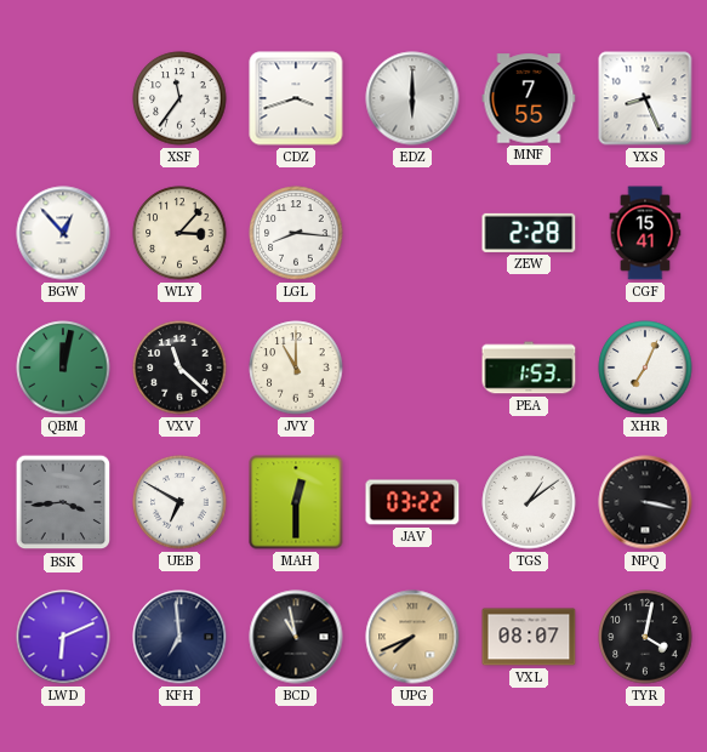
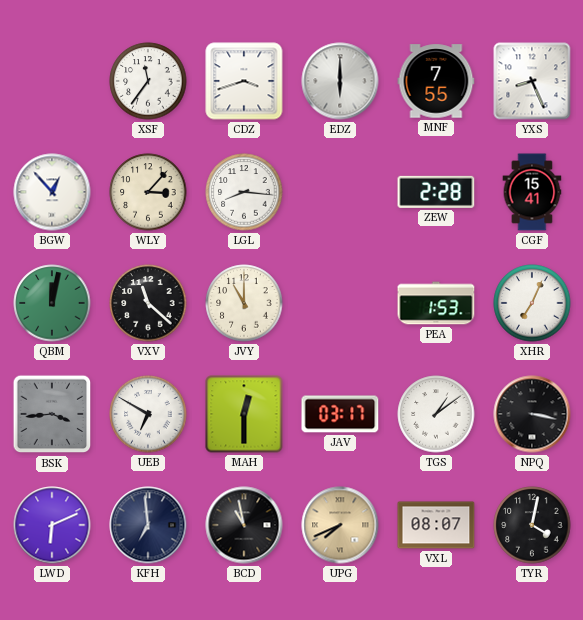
JAV: 03:22 -> 03:17
